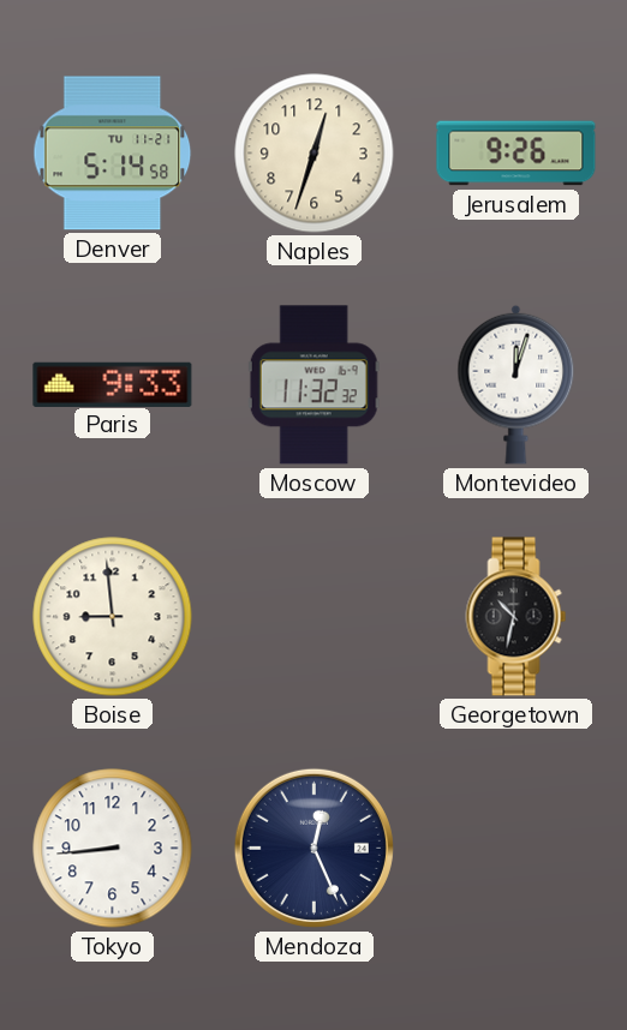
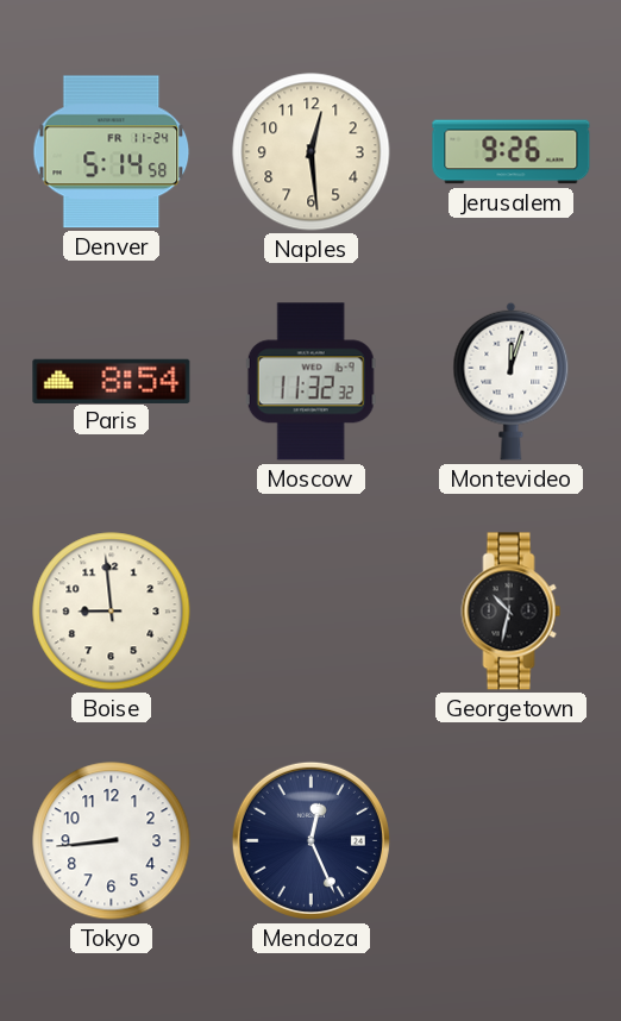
Denver date: TU 11-21 -> FR 11-24
Naples: 12:33 -> 12:29
Paris: 9:33 -> 8:54
